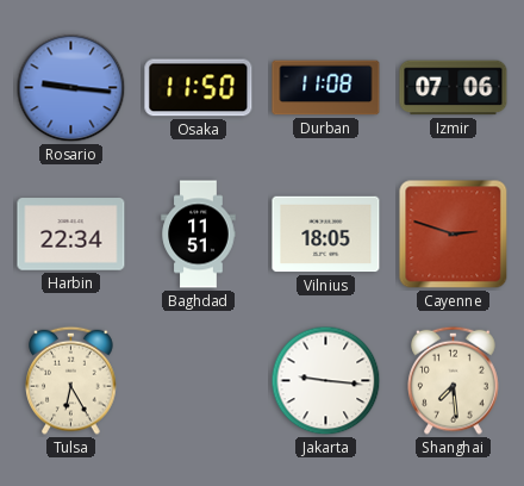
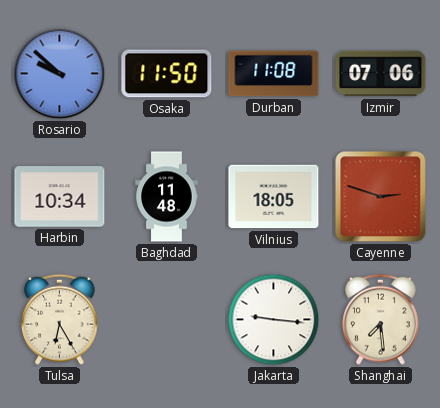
Rosario: 9:16 -> 9:52
Harbin: 22:34 -> 10:34
Baghdad: 11:51 -> 11:48
